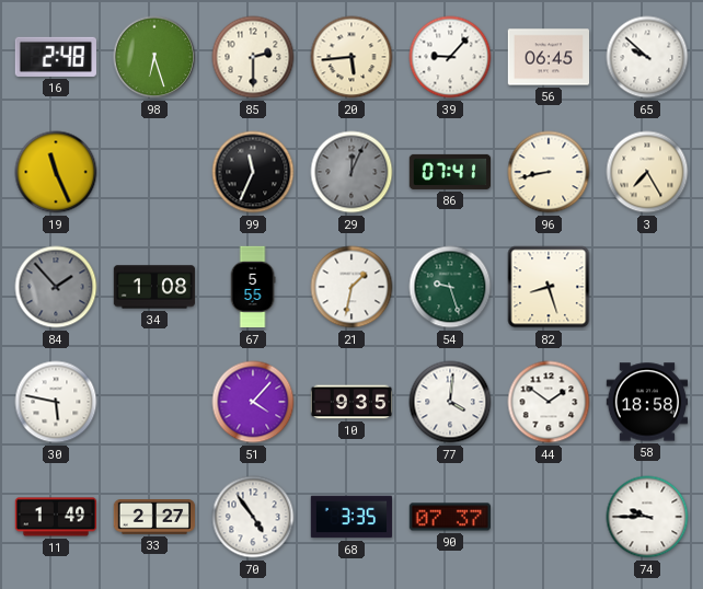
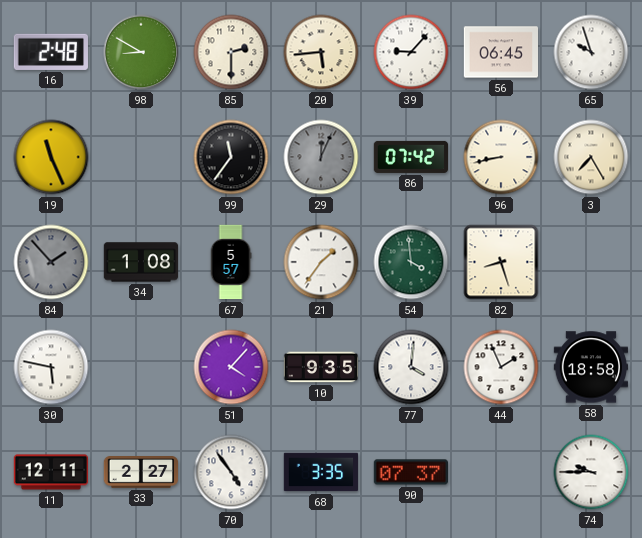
98: 6:27 -> 8:50
65: 9:52 -> 9:57
99: 11:34 -> 11:36
86: 07:41 -> 07:42
67: 5:55 -> 5:57
21: 1:32 -> 1:36
54: 9:27 -> 3:59
44: 1:51 -> 1:56
11: 1:49 -> 12:11
